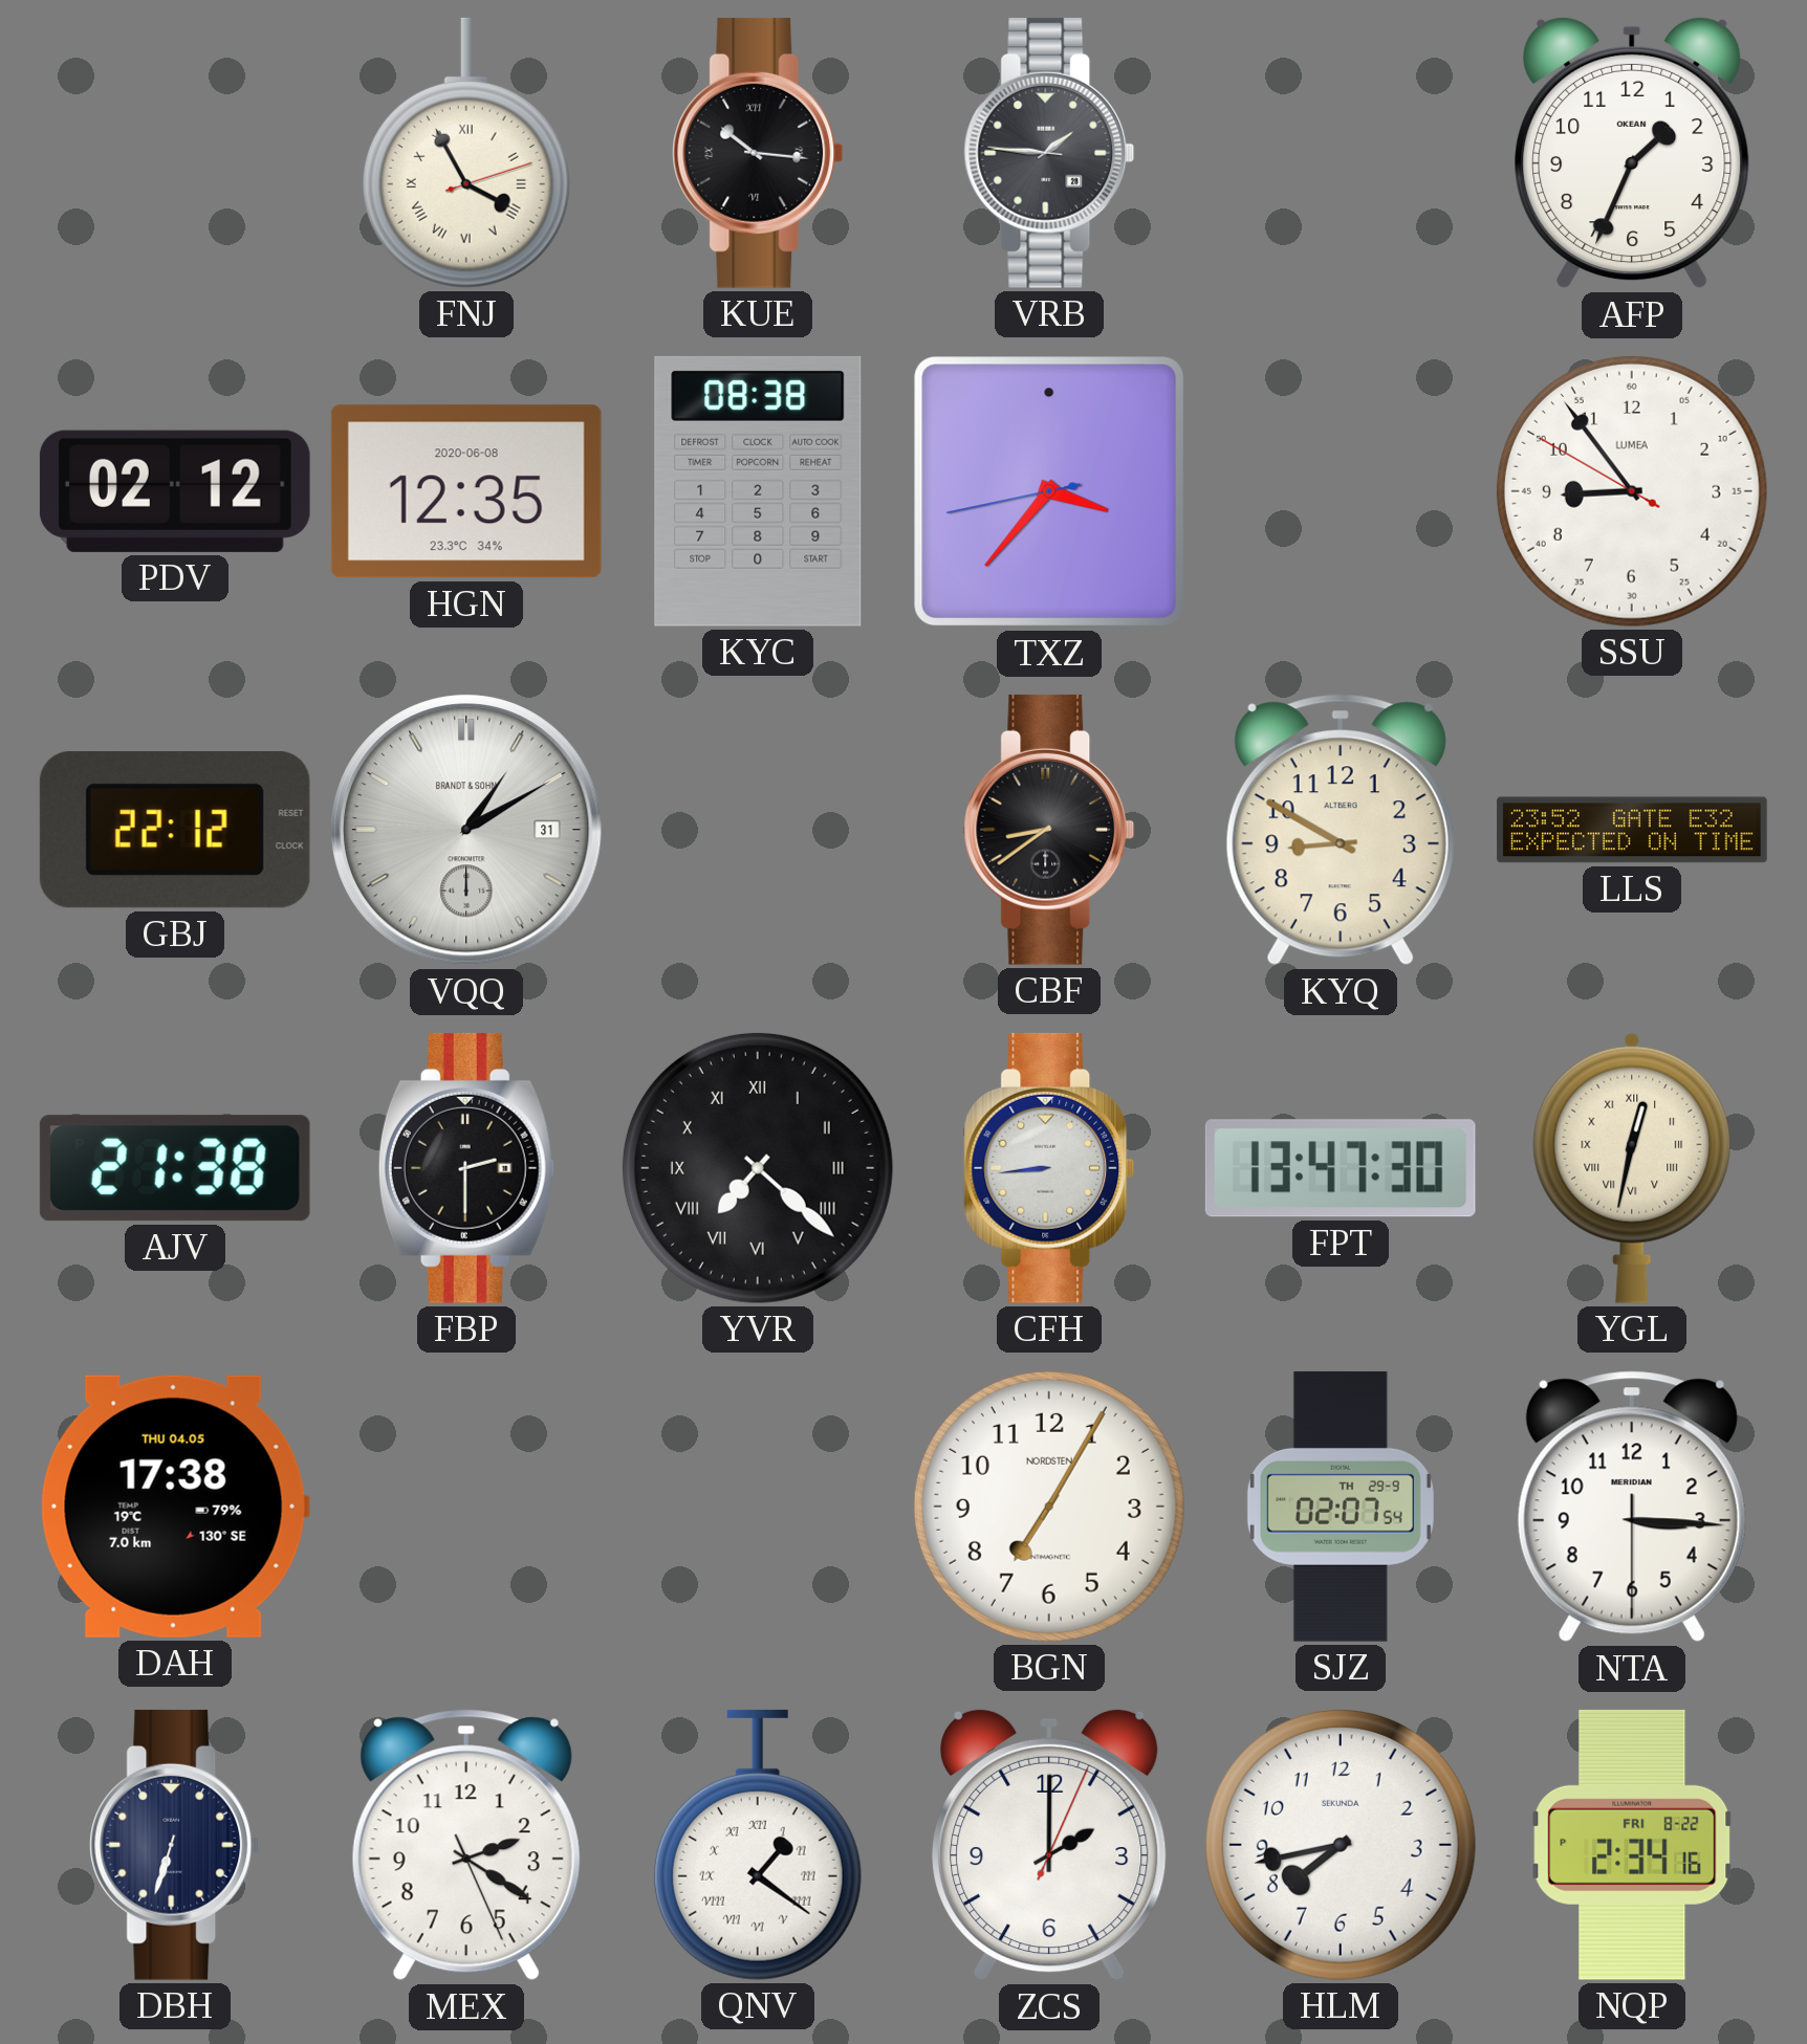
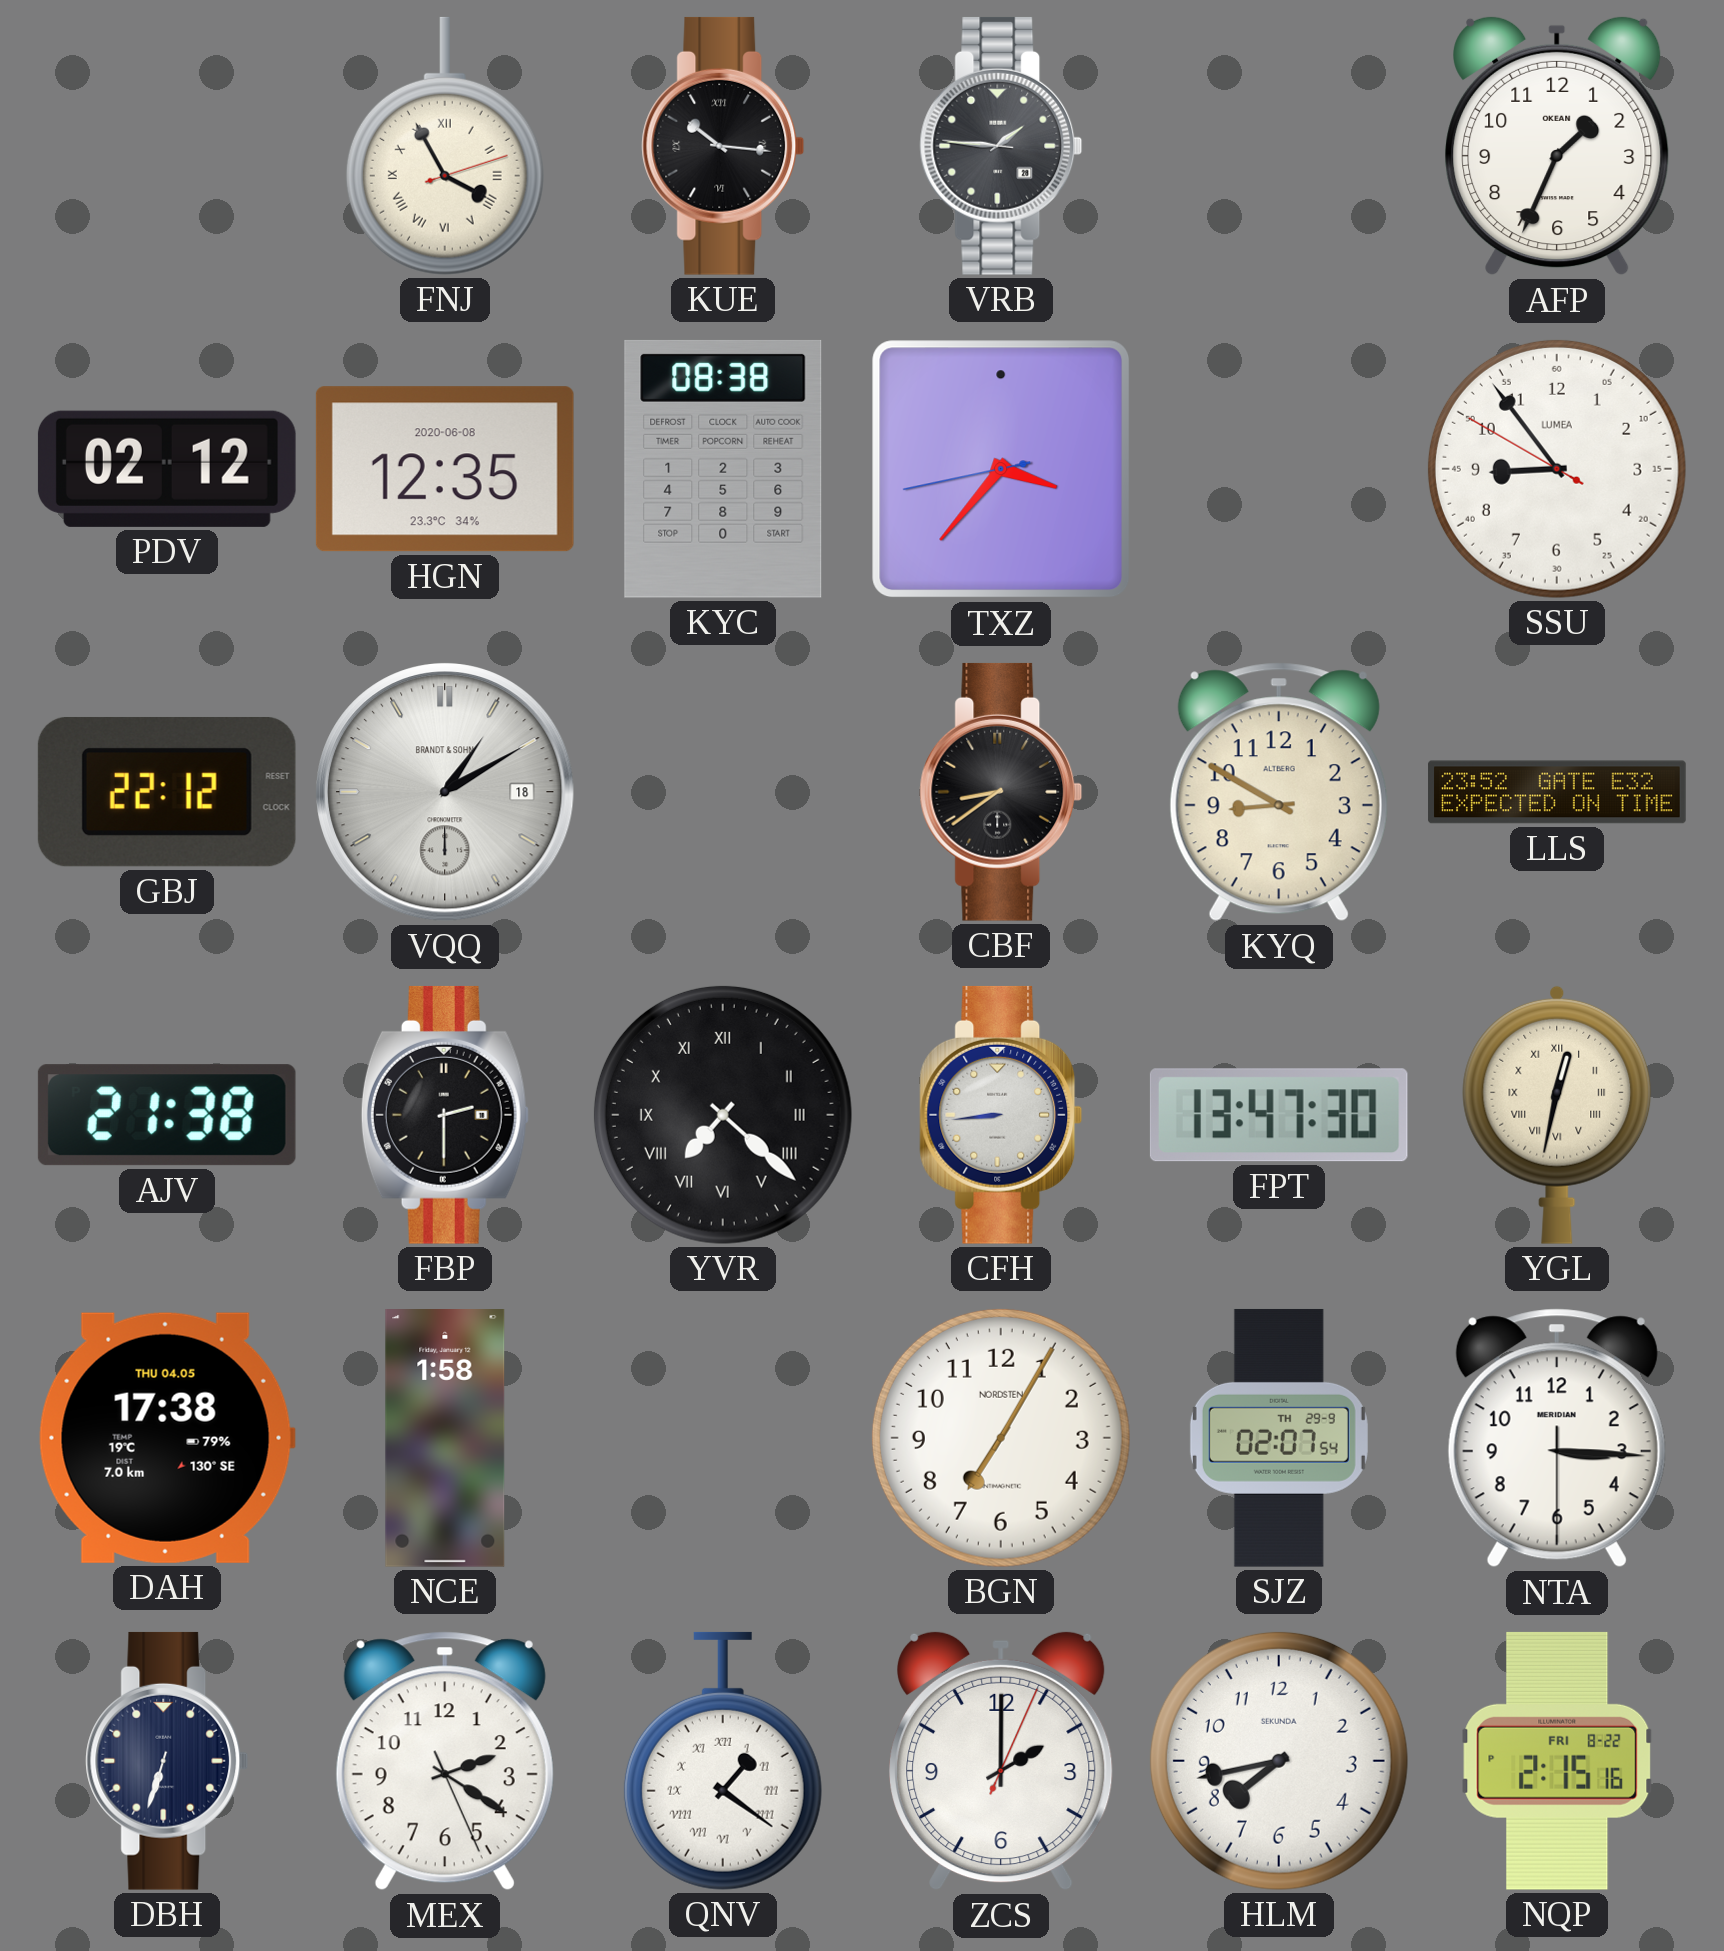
VQQ date: 31 -> 18
NCE: none -> 1:58
NQP: 2:34 -> 2:15
